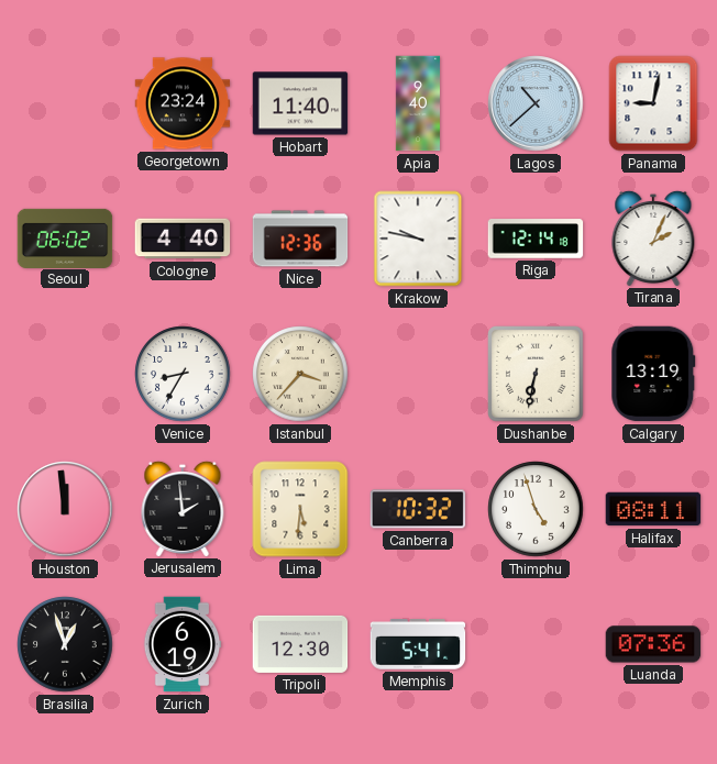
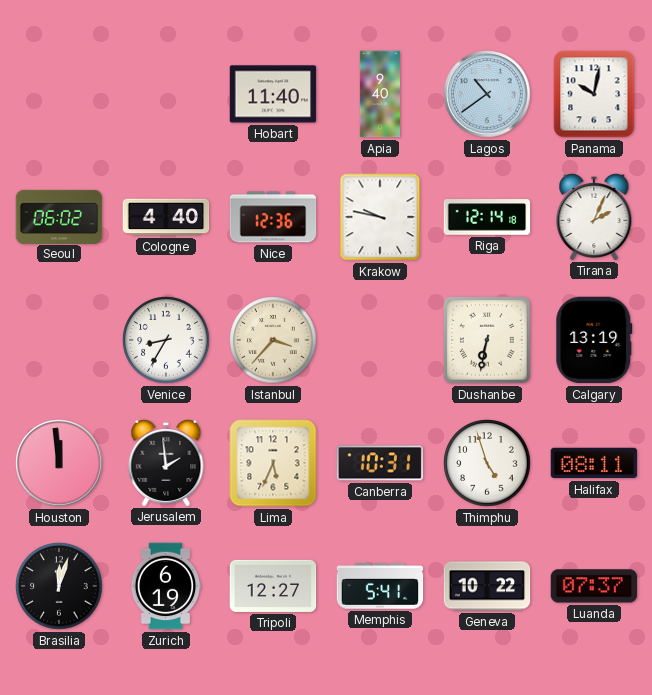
Georgetown: 23:24 -> none
Lagos: 10:38 -> 10:39
Panama: 9:02 -> 10:02
Lima: 5:31 -> 5:34
Canberra: 10:32 -> 10:31
Brasilia: 12:57 -> 12:03
Tripoli: 12:30 -> 12:27
Geneva: none -> 10:22
Luanda: 07:36 -> 07:37
